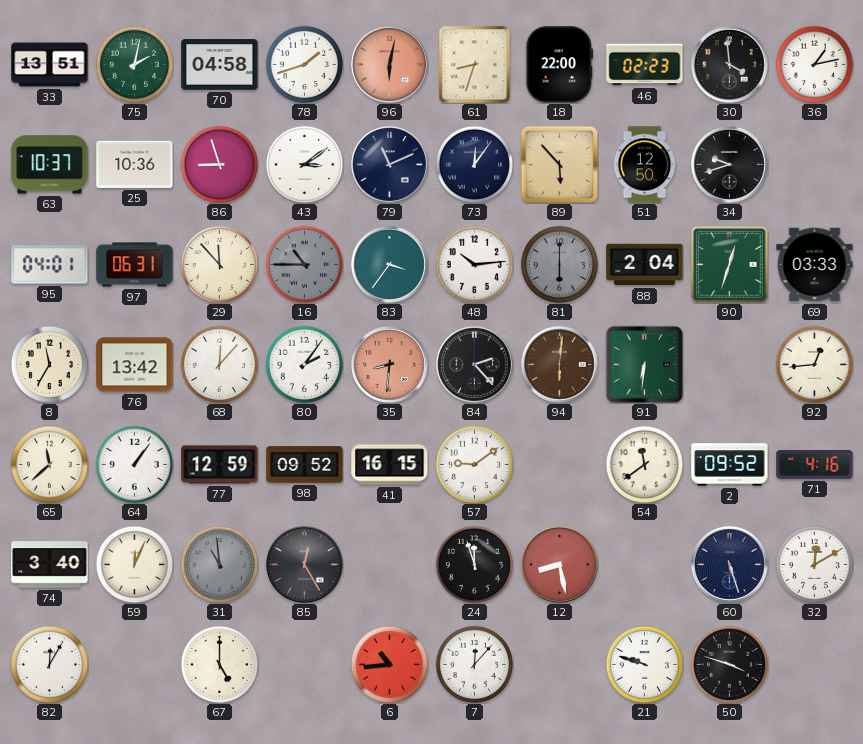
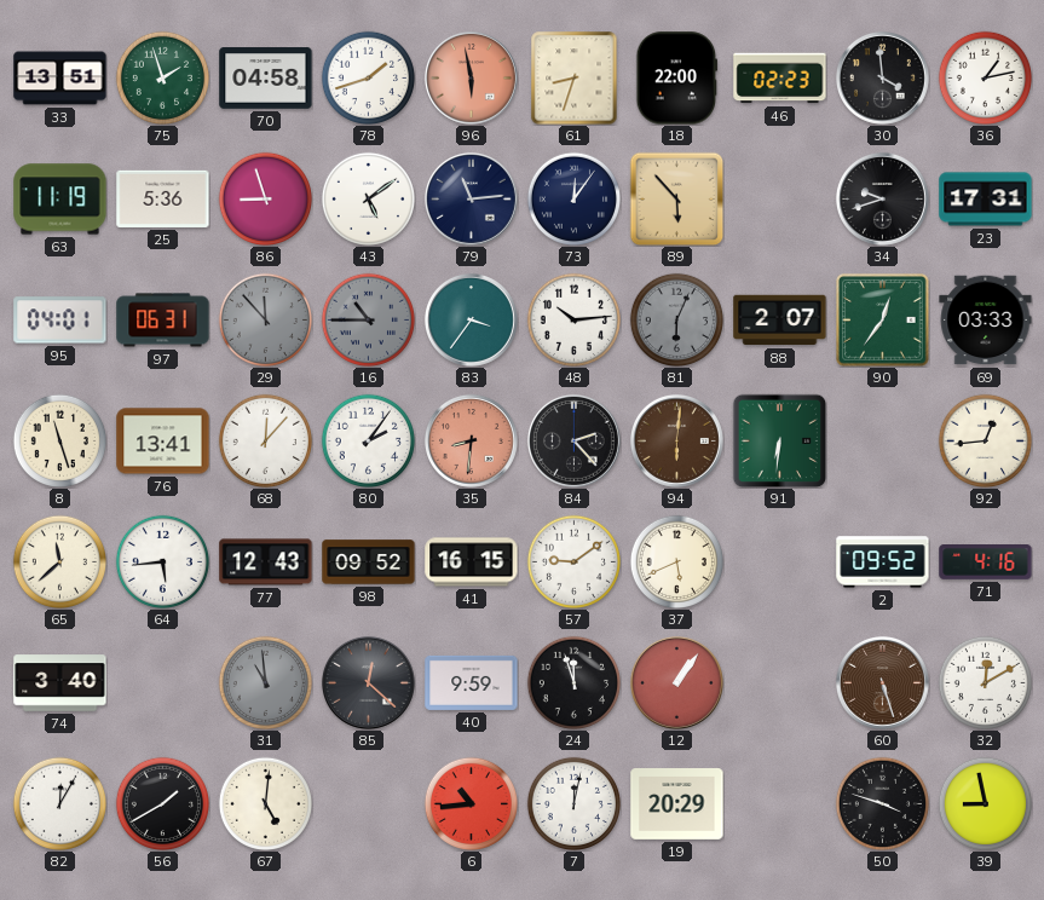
75: 2:02 -> 1:57
96: 6:02 -> 5:58
63: 10:37 -> 11:19
25: 10:36 -> 5:36
43: 3:09 -> 5:09
79: 11:11 -> 11:14
51: 12:50 -> none
23: none -> 17:31
29 dial: cream -> grey
81: 6:00 -> 6:04
88: 2:04 -> 2:07
90: 12:33 -> 12:36
8: 11:35 -> 11:27
76: 13:42 -> 13:41
64: 1:06 -> 5:44
77: 12:59 -> 12:43
37: none -> 5:41
54: 11:39 -> none
59: 12:04 -> none
85: 12:25 -> 12:22
40: none -> 9:59
12: 8:28 -> 1:06
60 dial: navy -> brown
56: none -> 1:40
67: 5:00 -> 5:01
7: 12:07 -> 12:02
19: none -> 20:29
21: 9:48 -> none
39: none -> 8:58
